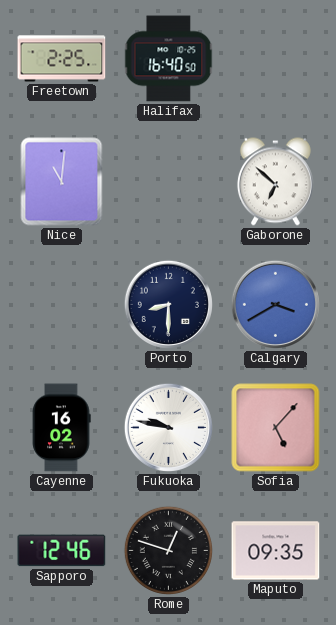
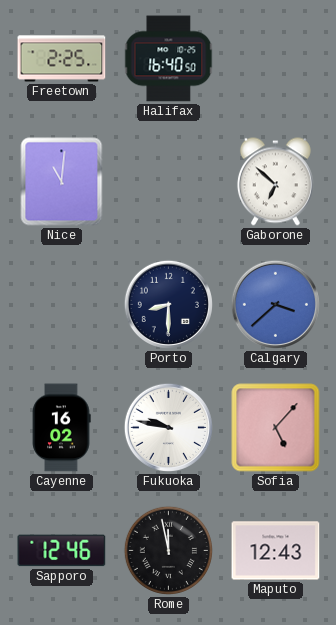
Calgary: 3:40 -> 3:38
Rome: 12:48 -> 11:58
Maputo: 09:35 -> 12:43
